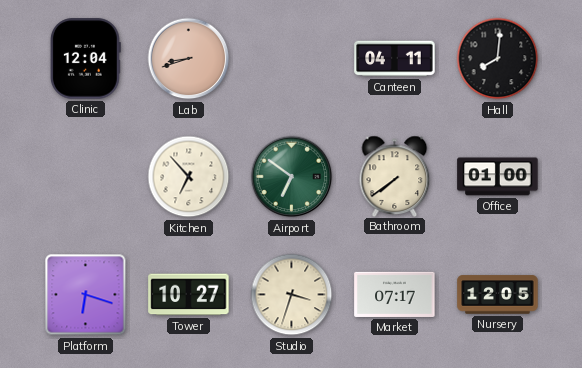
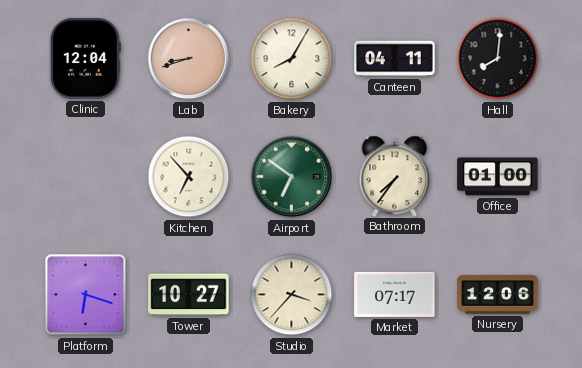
Bakery: none -> 8:05
Bathroom: 7:39 -> 7:36
Studio: 3:33 -> 3:37
Nursery: 12:05 -> 12:06
